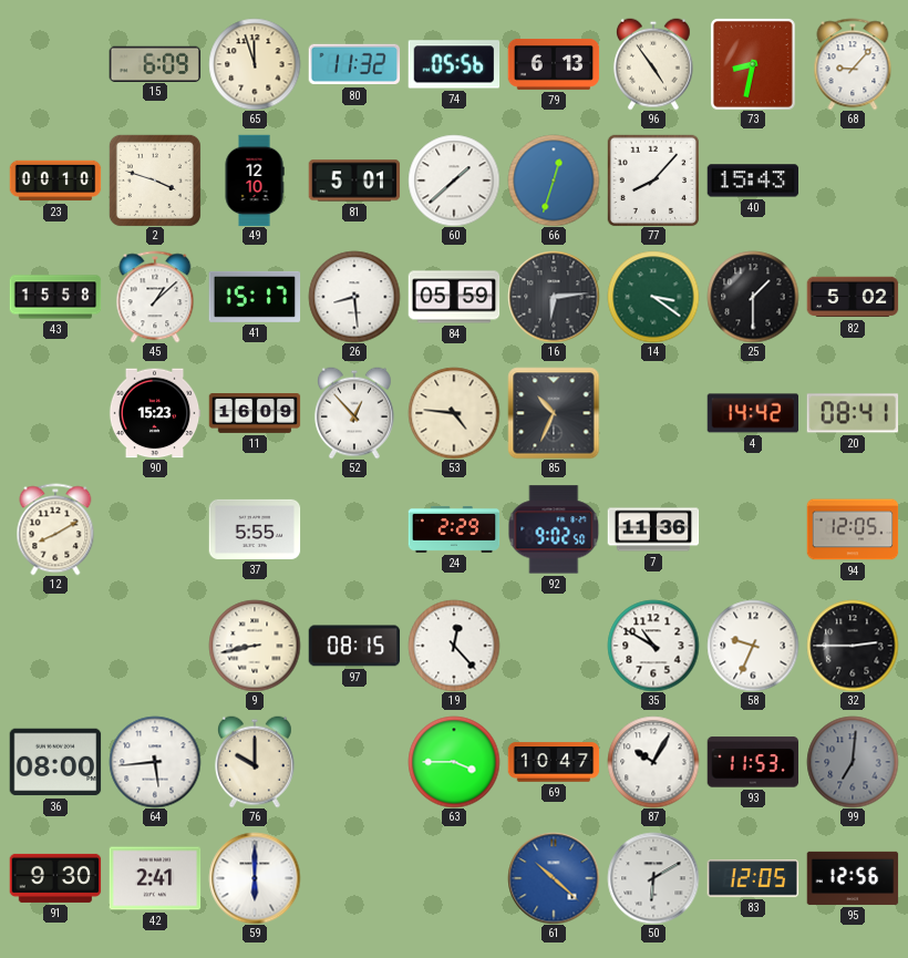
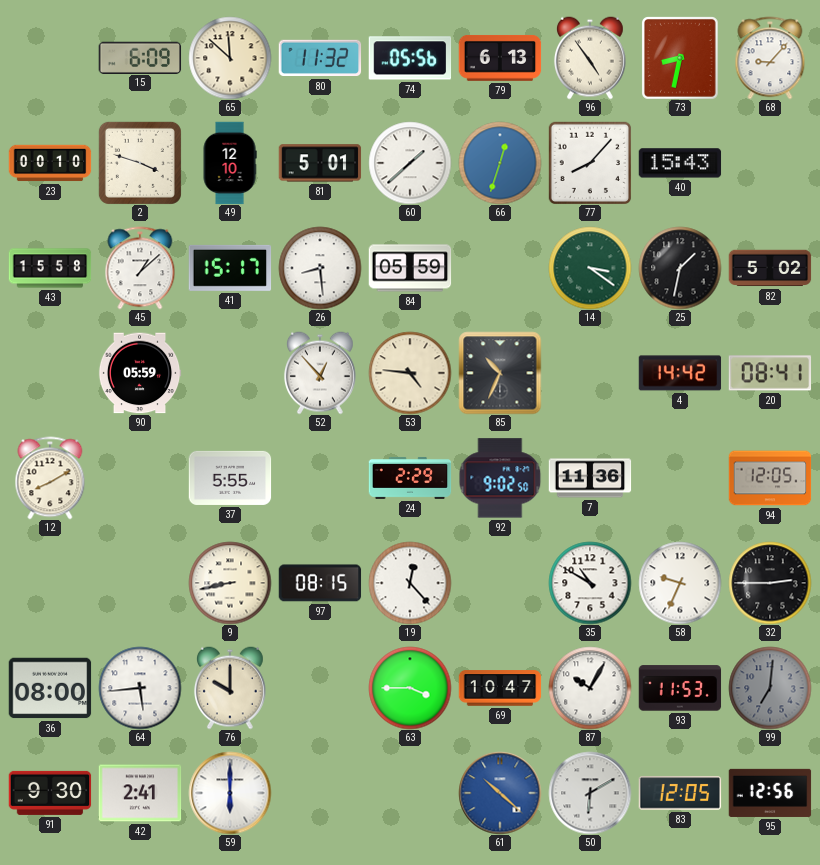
65: 11:57 -> 11:52
16: 6:14 -> none
25: 1:30 -> 1:32
90: 15:23 -> 05:59
11: 16:09 -> none
